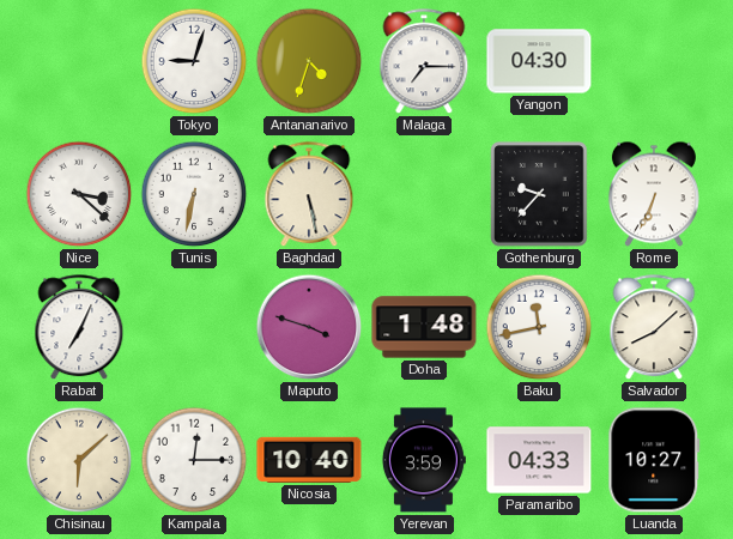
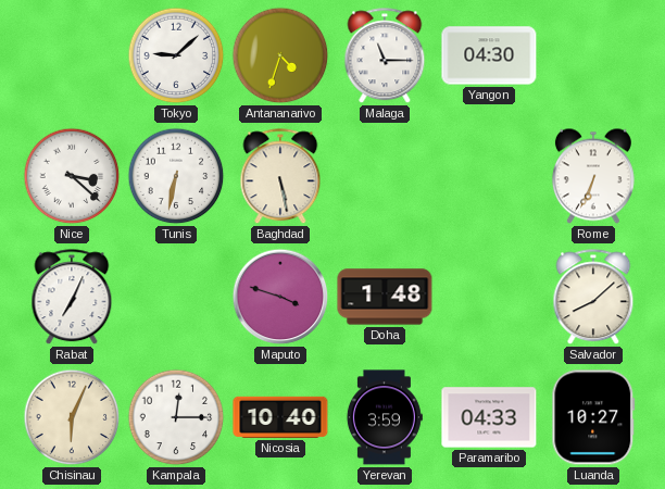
Tokyo: 9:03 -> 9:08
Malaga: 7:15 -> 11:15
Gothenburg: 9:37 -> none
Baku: 11:43 -> none
Chisinau: 6:08 -> 6:04
